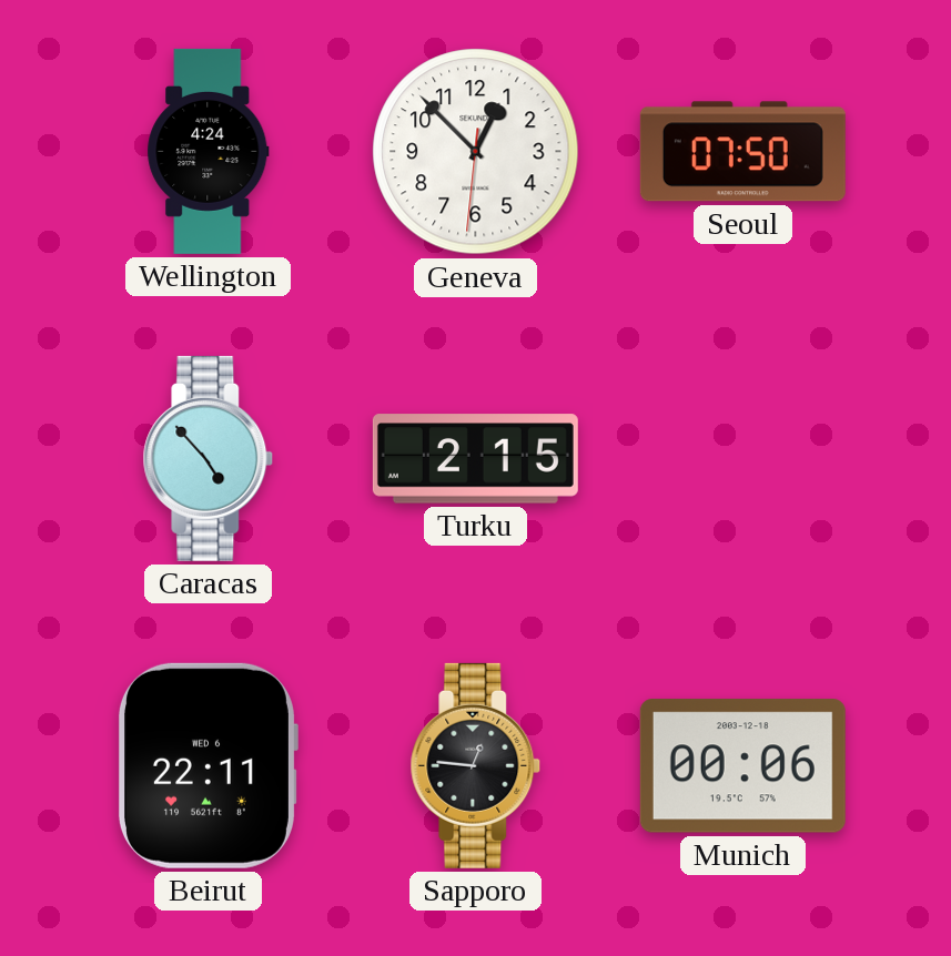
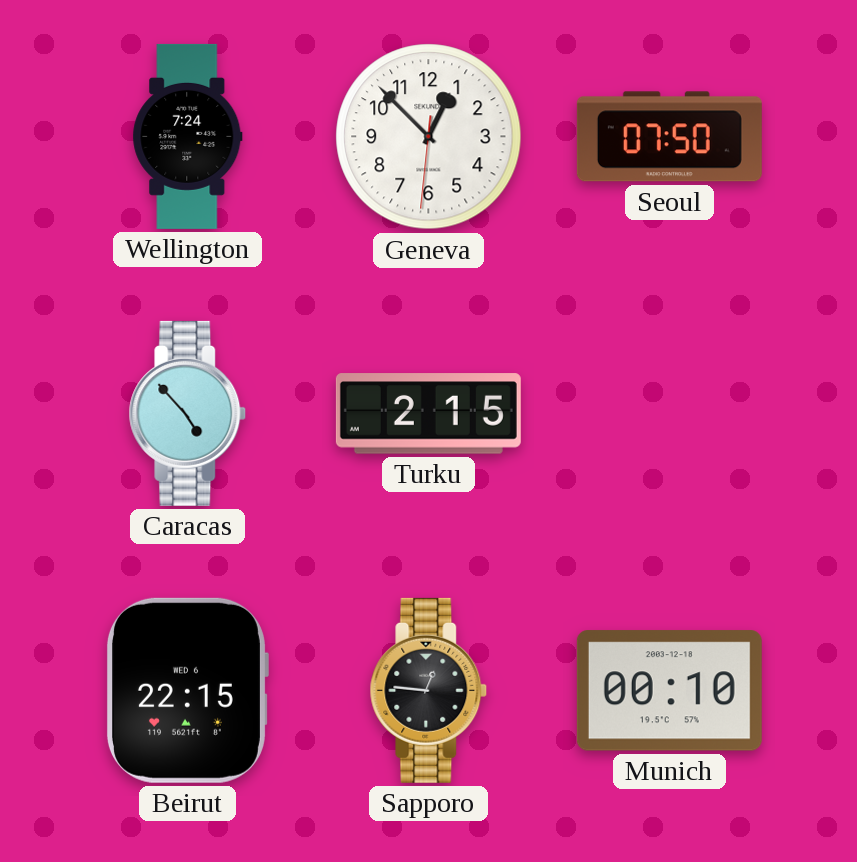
Wellington: 4:24 -> 7:24
Beirut: 22:11 -> 22:15
Munich: 00:06 -> 00:10
